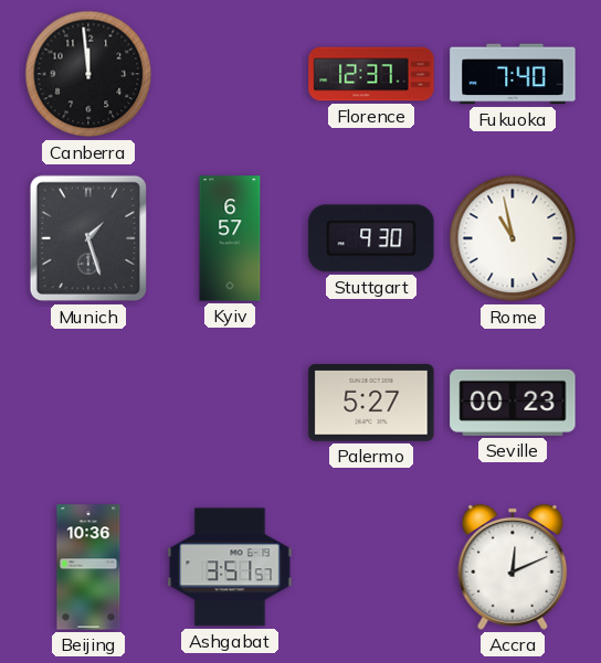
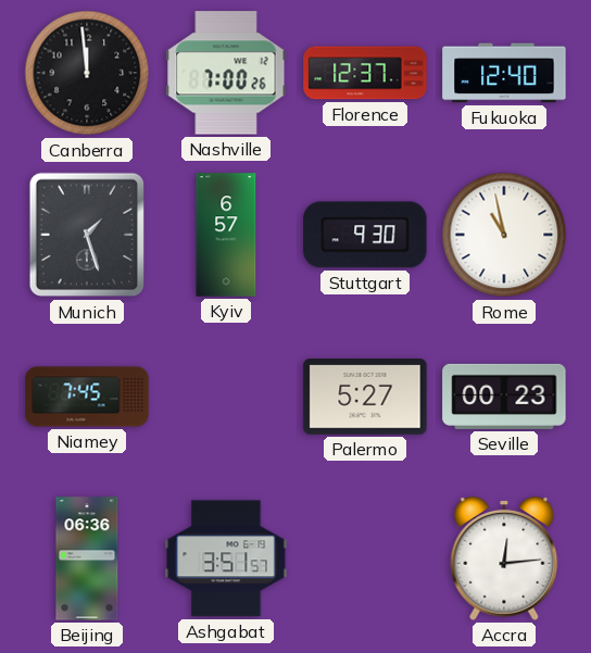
Nashville: none -> 7:00
Fukuoka: 7:40 -> 12:40
Niamey: none -> 7:45
Beijing: 10:36 -> 06:36
Accra: 12:11 -> 12:14
